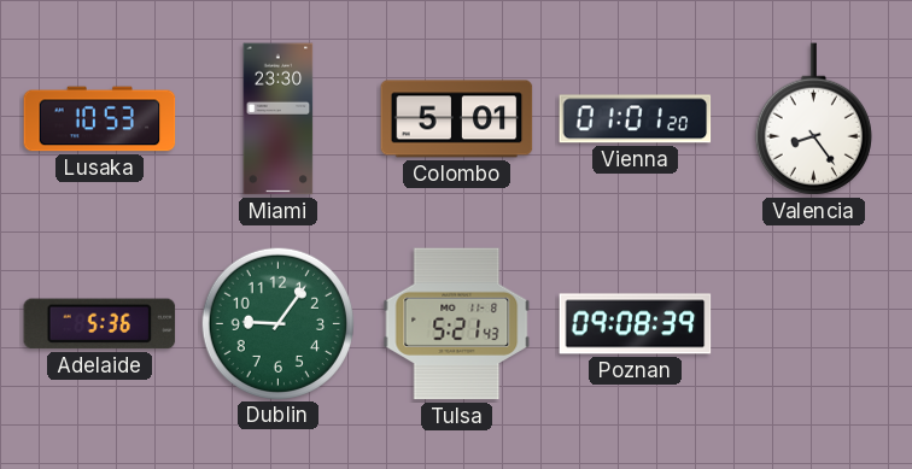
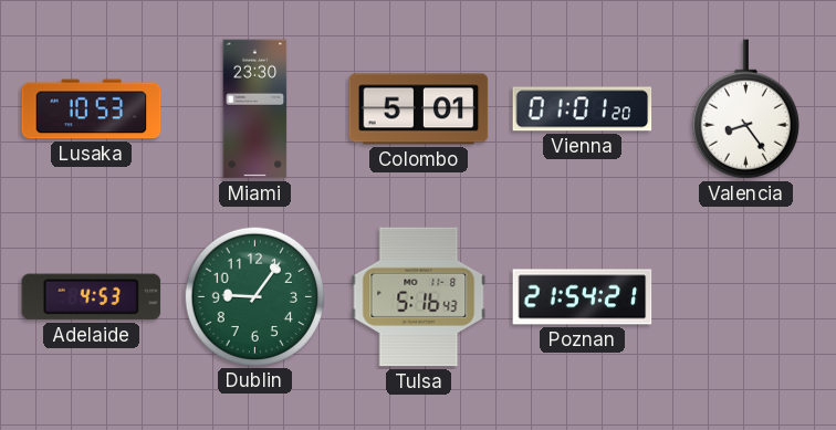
Adelaide: 5:36 -> 4:53
Tulsa: 5:21 -> 5:16
Poznan: 09:08 -> 21:54
